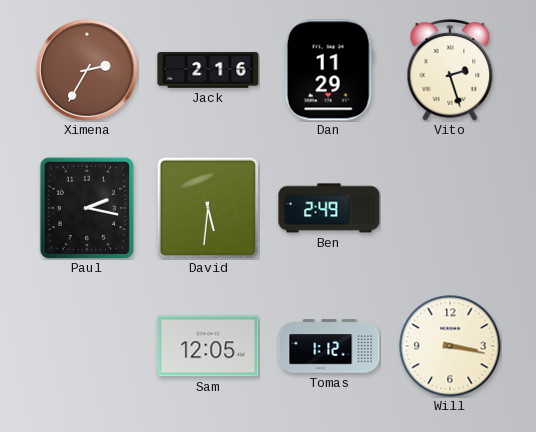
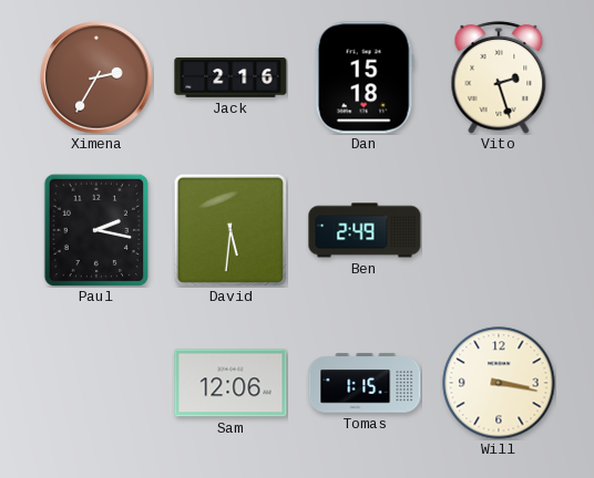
Dan: 11:29 -> 15:18
Sam: 12:05 -> 12:06
Tomas: 1:12 -> 1:15
